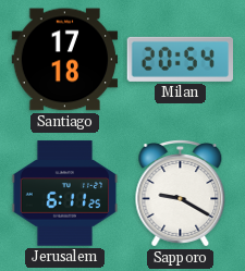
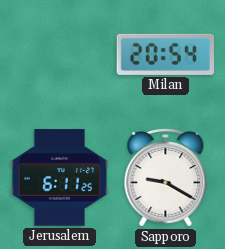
Santiago: 17:18 -> none
